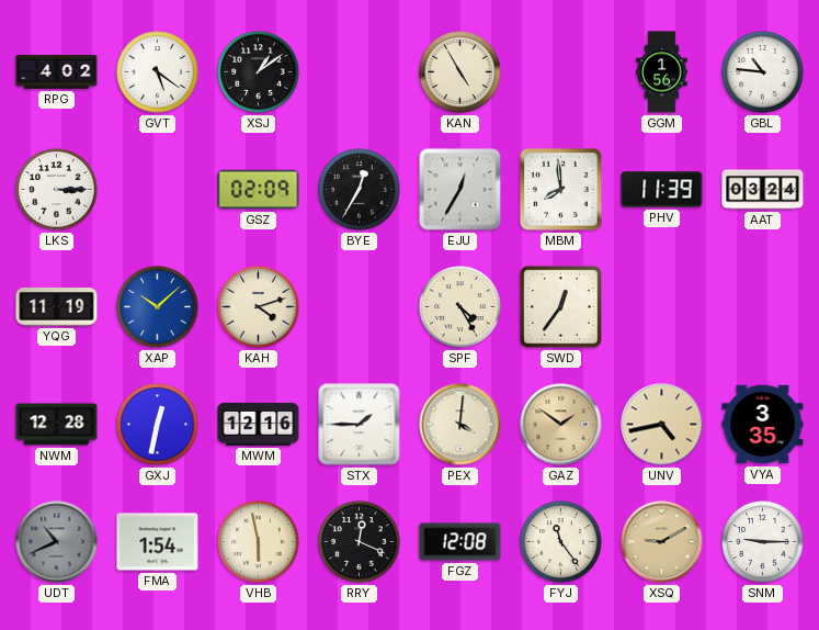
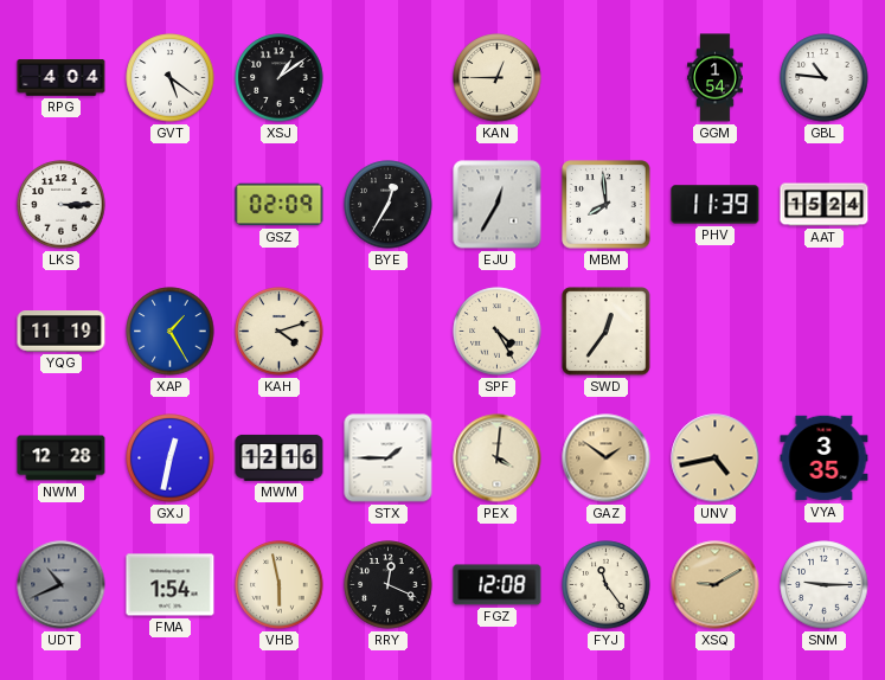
RPG: 4:02 -> 4:04
KAN: 4:55 -> 12:45
GGM: 1:56 -> 1:54
AAT: 03:24 -> 15:24
XAP: 10:08 -> 1:25
